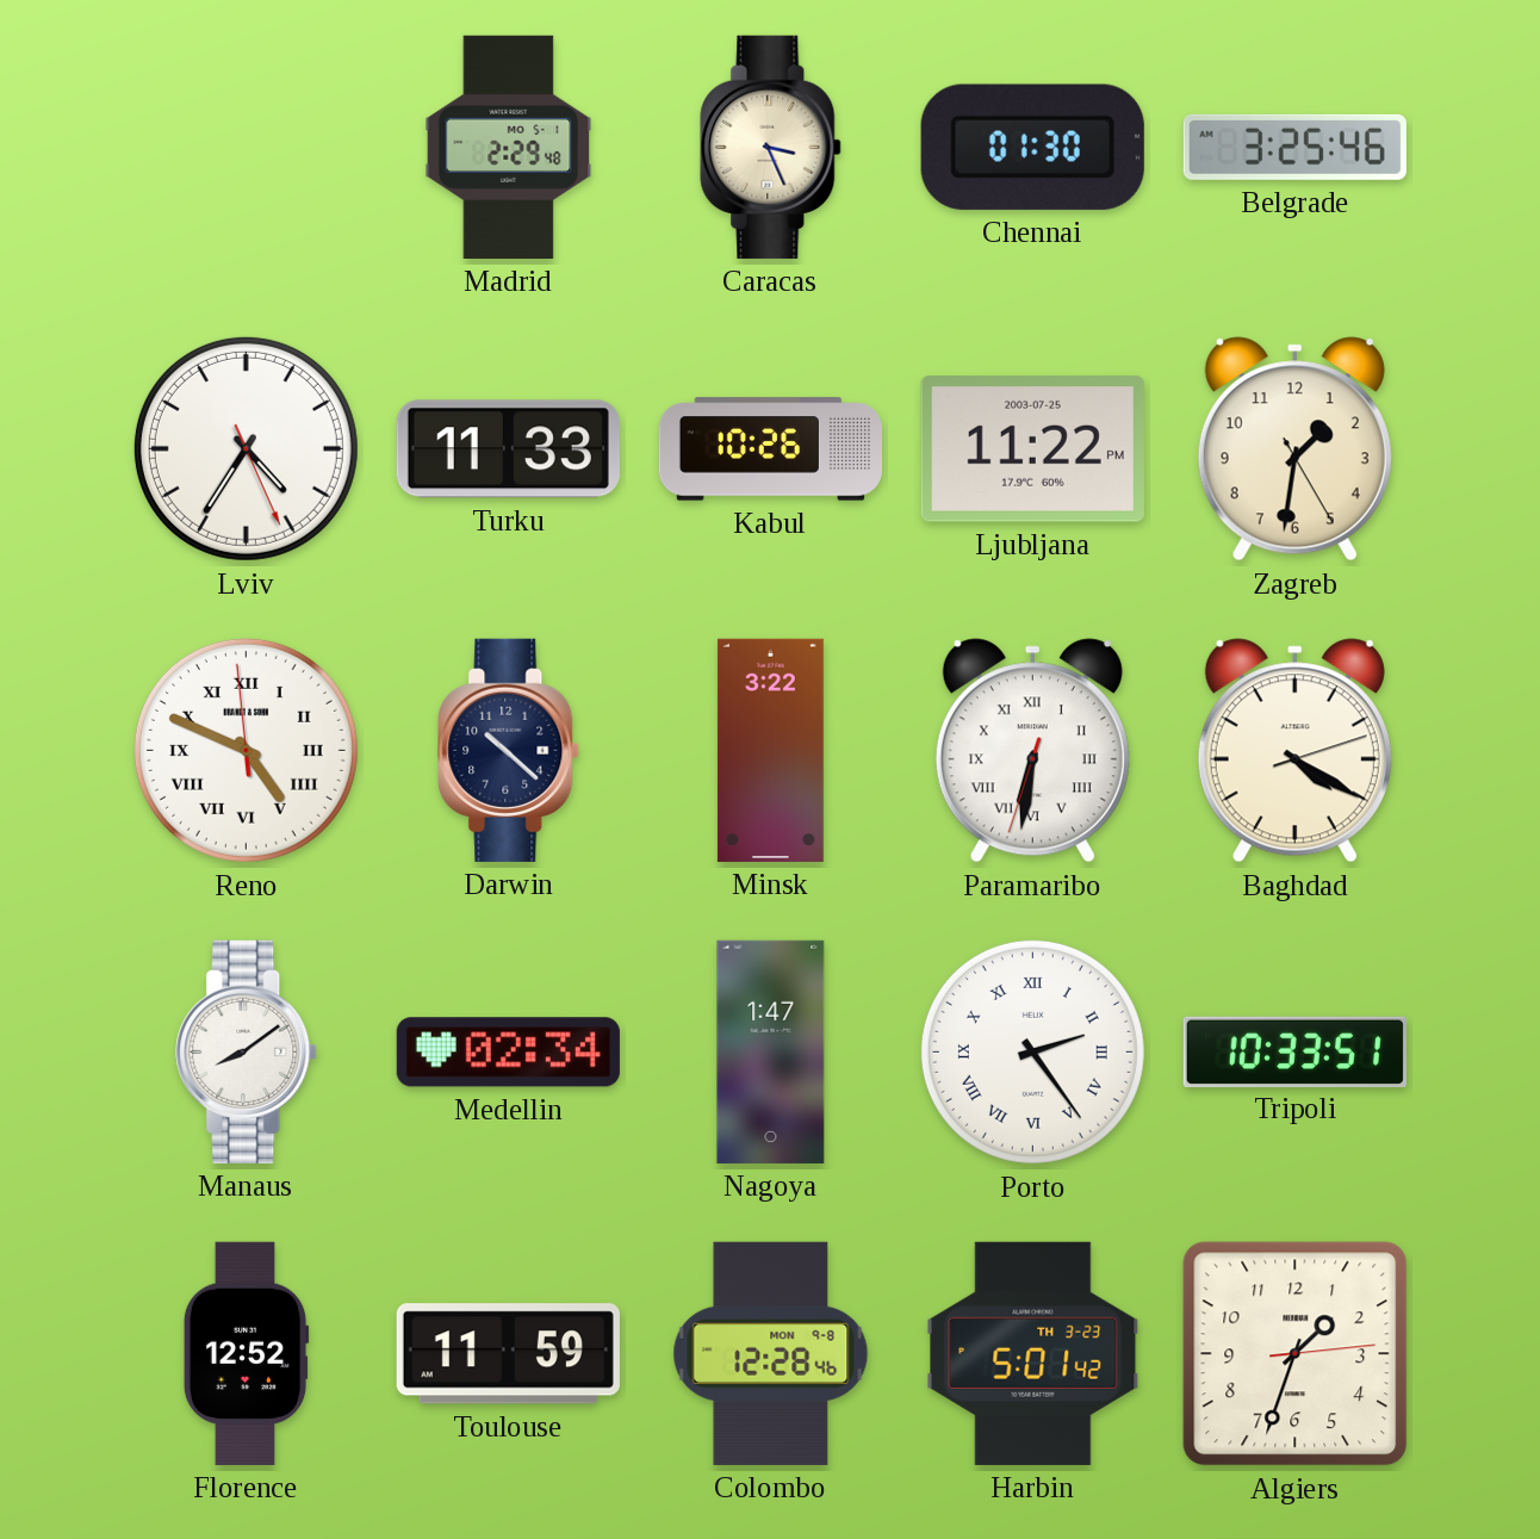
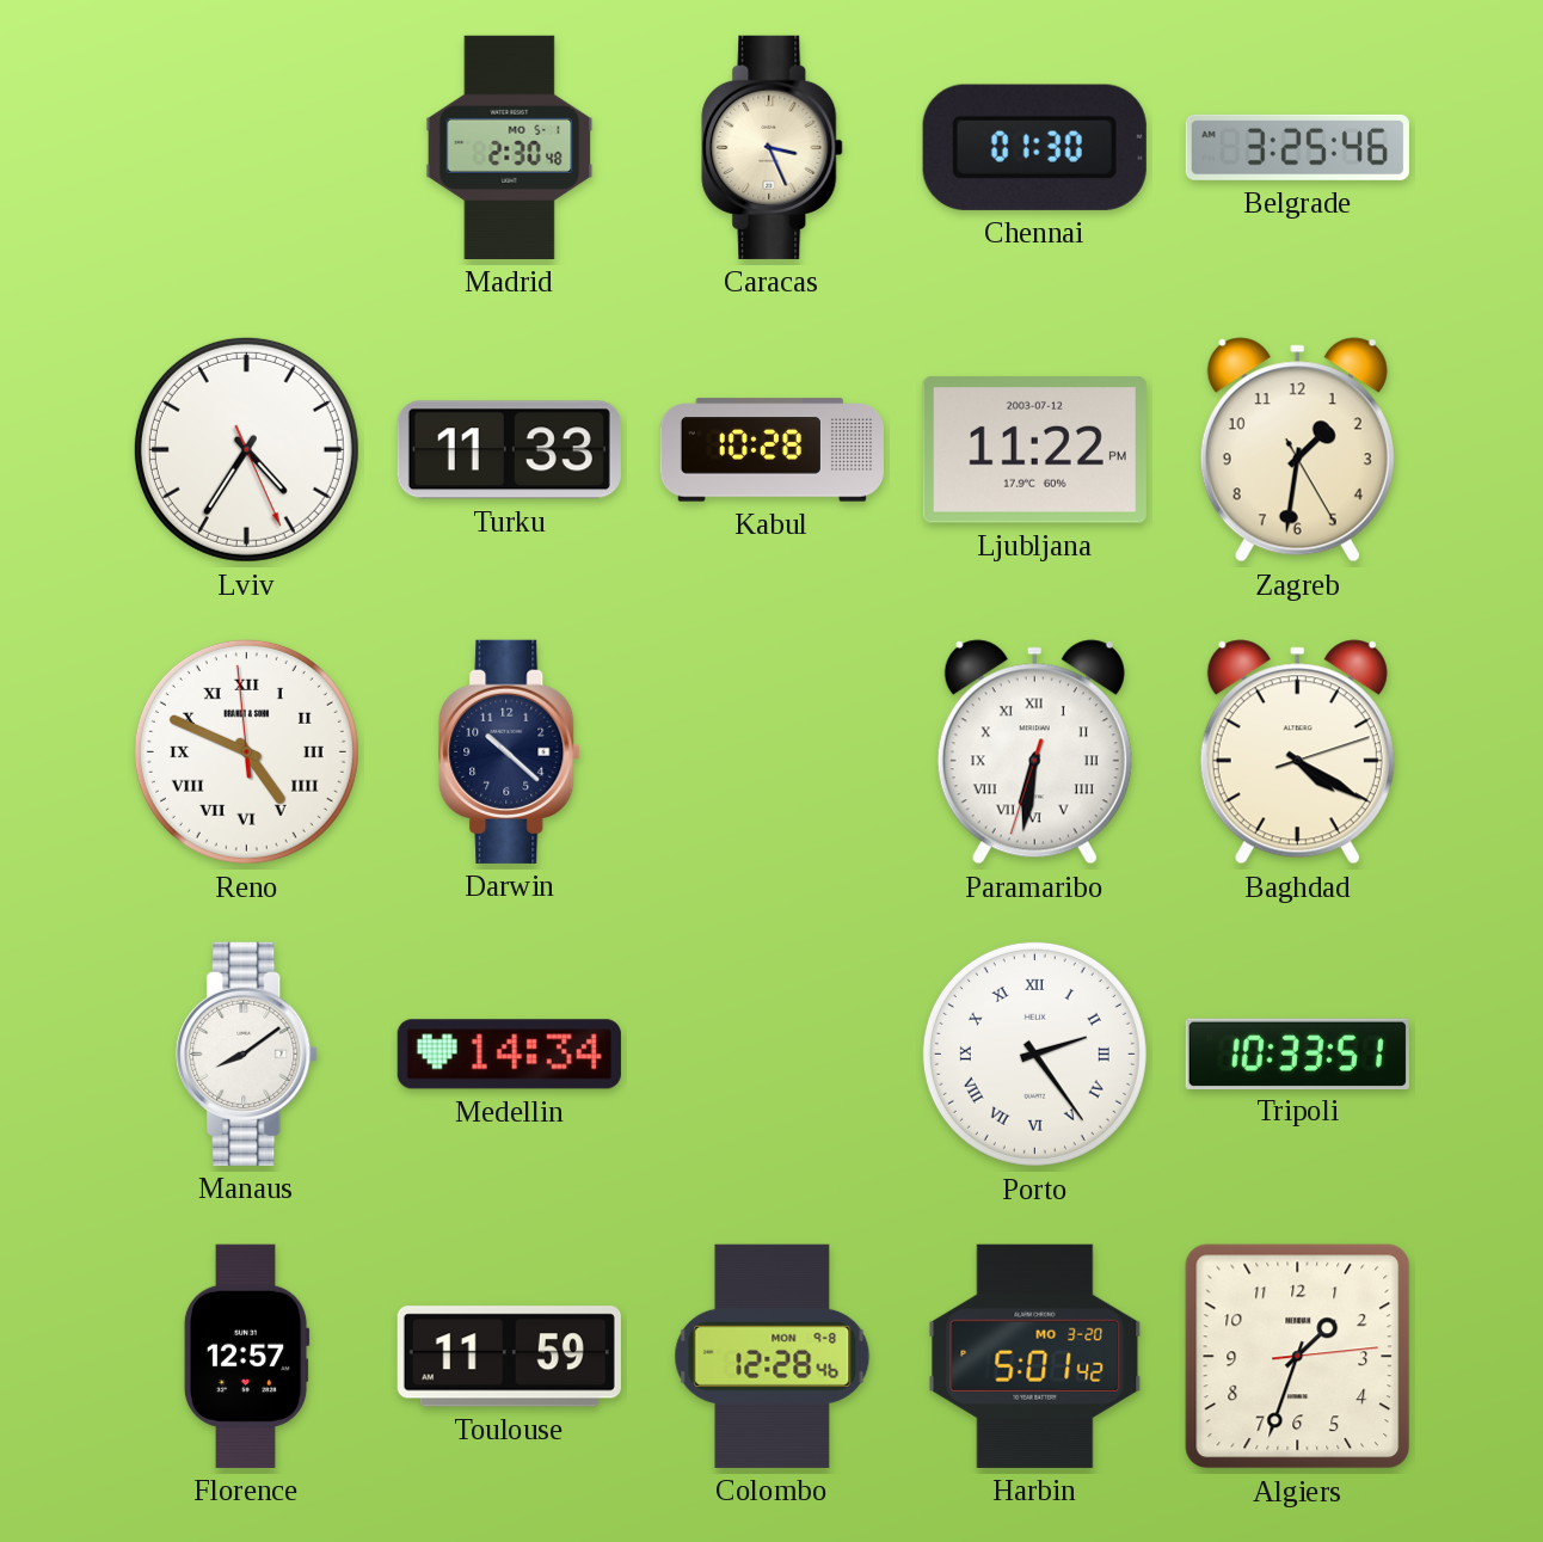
Madrid: 2:29 -> 2:30
Kabul: 10:26 -> 10:28
Ljubljana date: 2003-07-25 -> 2003-07-12
Minsk: 3:22 -> none
Medellin: 02:34 -> 14:34
Nagoya: 1:47 -> none
Florence: 12:52 -> 12:57
Harbin date: TH 3-23 -> MO 3-20
